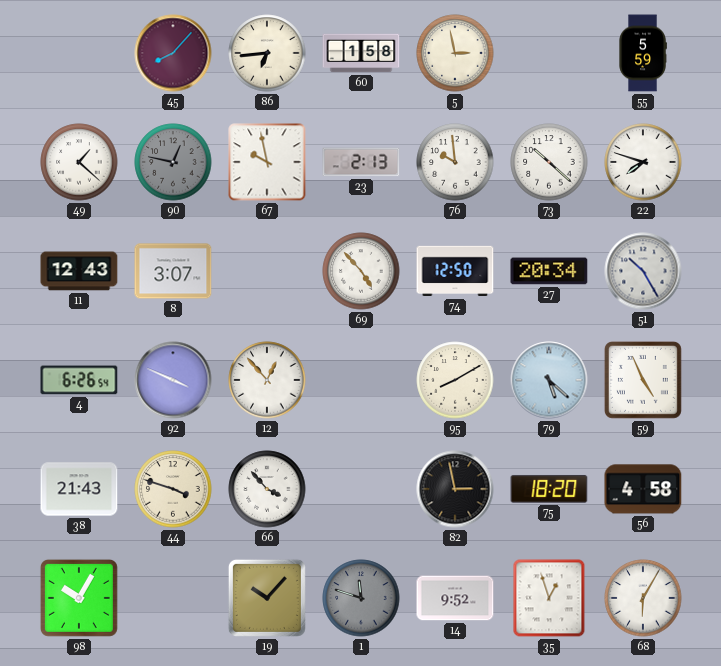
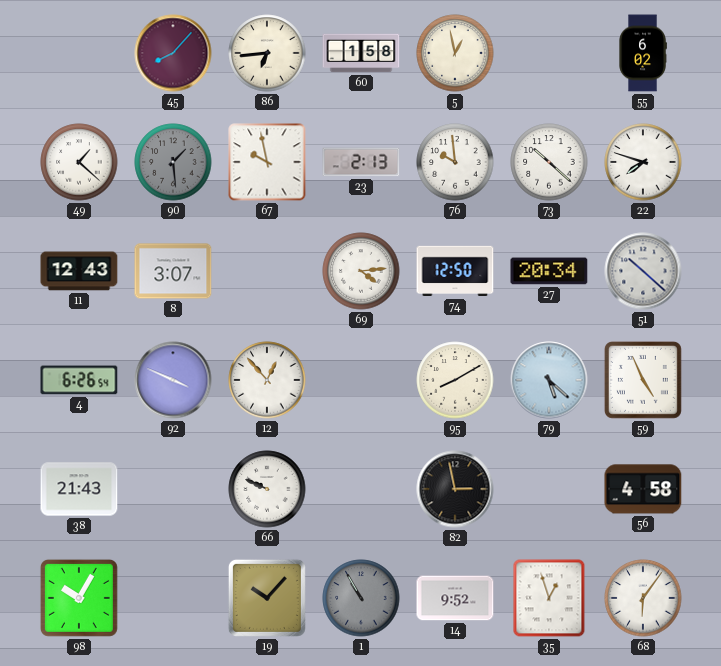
5: 2:58 -> 12:58
55: 5:59 -> 6:02
90: 12:47 -> 1:29
69: 4:53 -> 4:14
51: 10:25 -> 10:22
44: 3:48 -> none
66: 3:53 -> 9:49
75: 18:20 -> none
1: 11:48 -> 10:55
68: 6:05 -> 6:06
